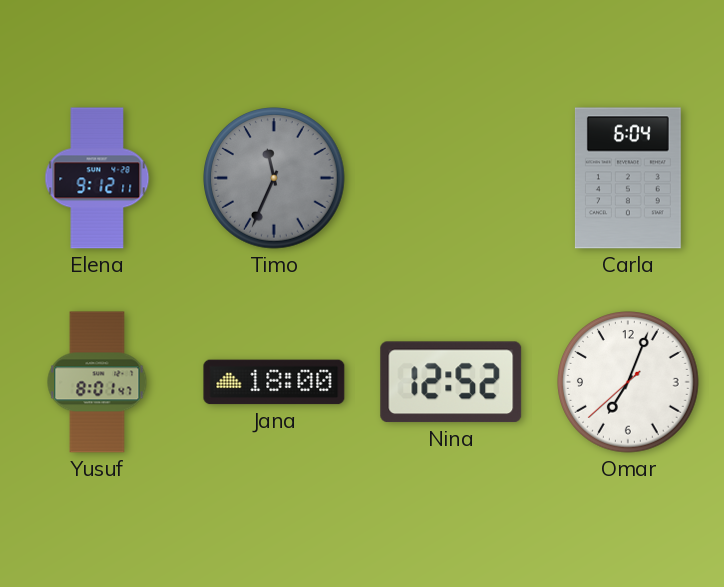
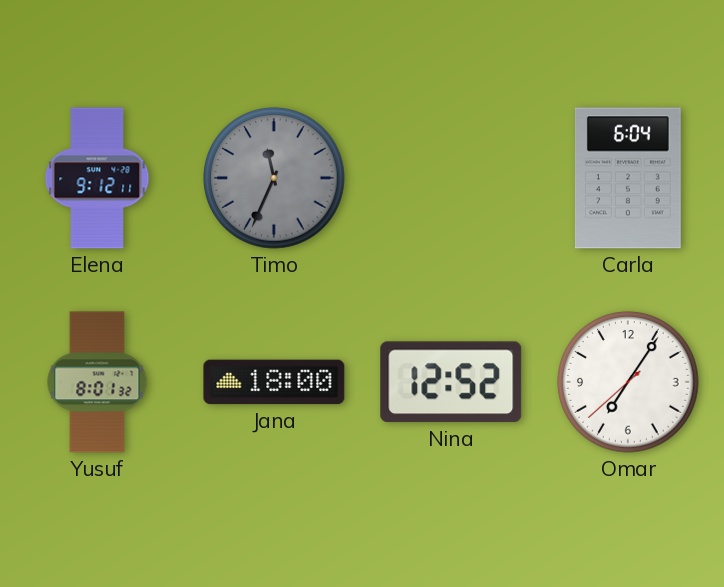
Yusuf: 8:01:47 -> 8:01:32
Omar: 7:03 -> 7:05
